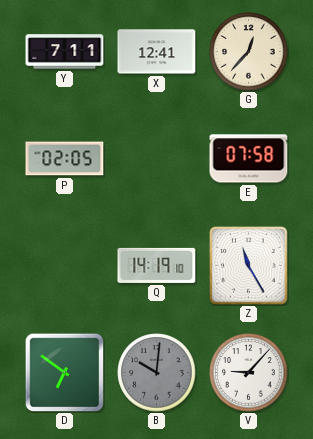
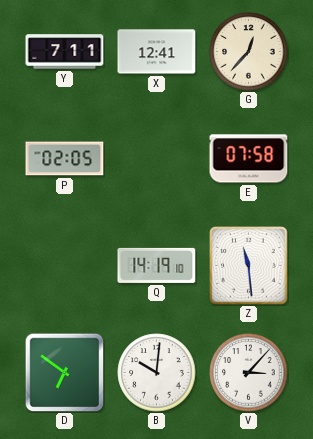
Z: 11:25 -> 11:29
B dial: grey -> white
V: 9:07 -> 3:07
